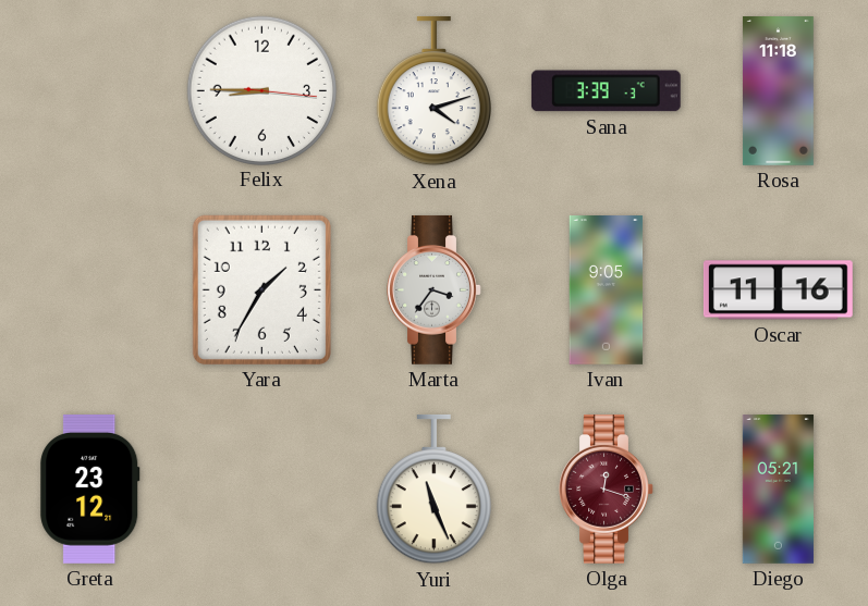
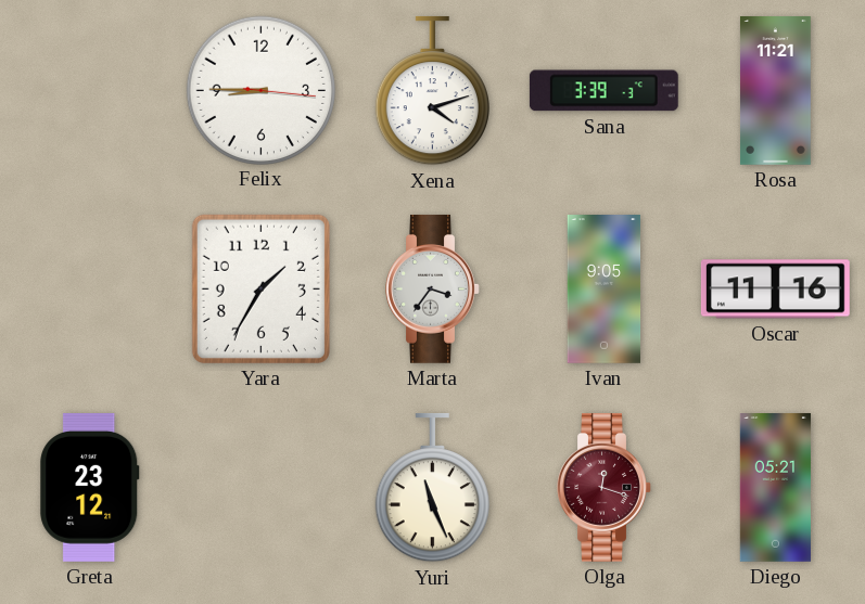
Rosa: 11:18 -> 11:21
